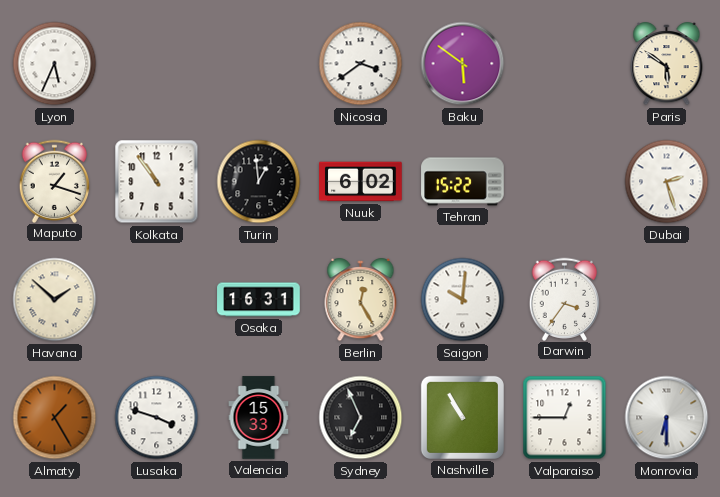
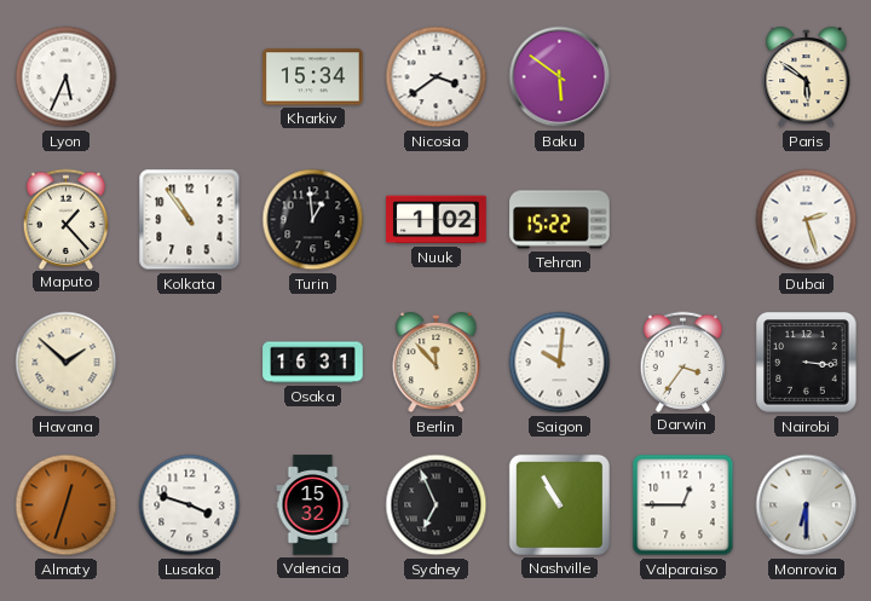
Kharkiv: none -> 15:34
Maputo: 1:18 -> 1:23
Nuuk: 6:02 -> 1:02
Berlin: 12:25 -> 11:53
Nairobi: none -> 3:16
Almaty: 1:25 -> 12:33
Valencia: 15:33 -> 15:32
